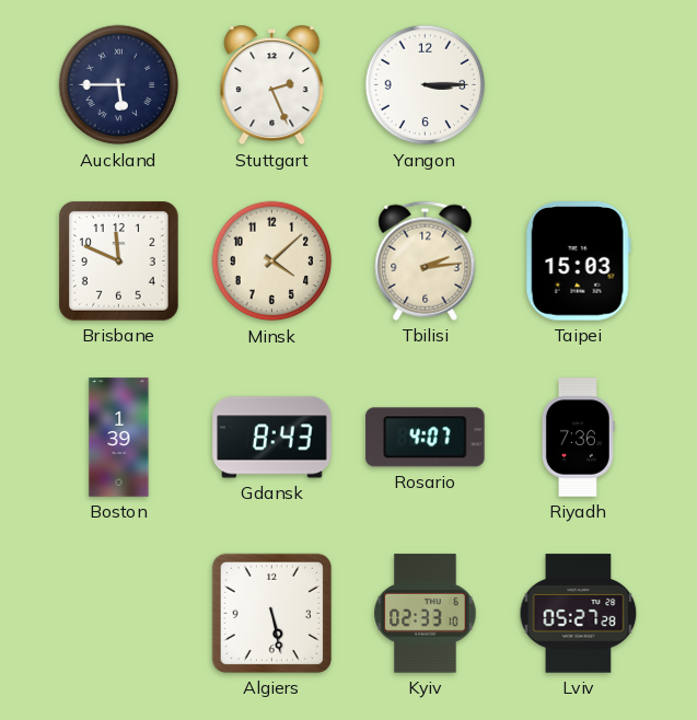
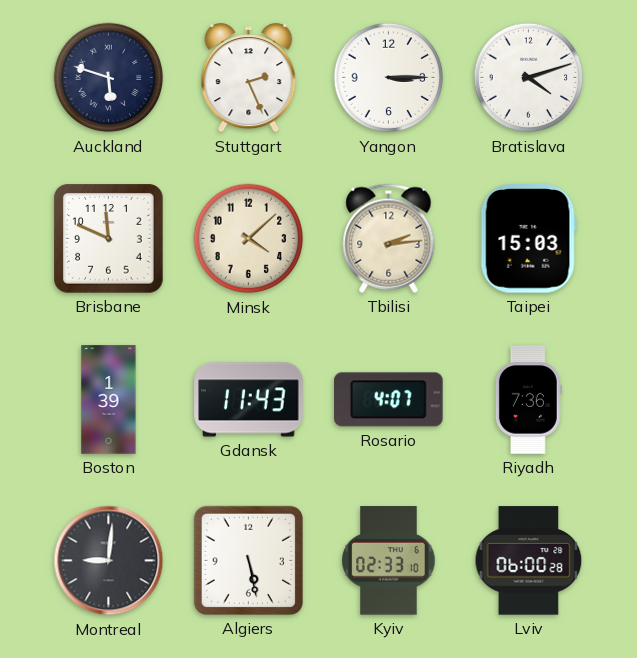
Auckland: 5:45 -> 5:48
Bratislava: none -> 4:12
Gdansk: 8:43 -> 11:43
Montreal: none -> 9:01
Lviv: 05:27 -> 06:00
